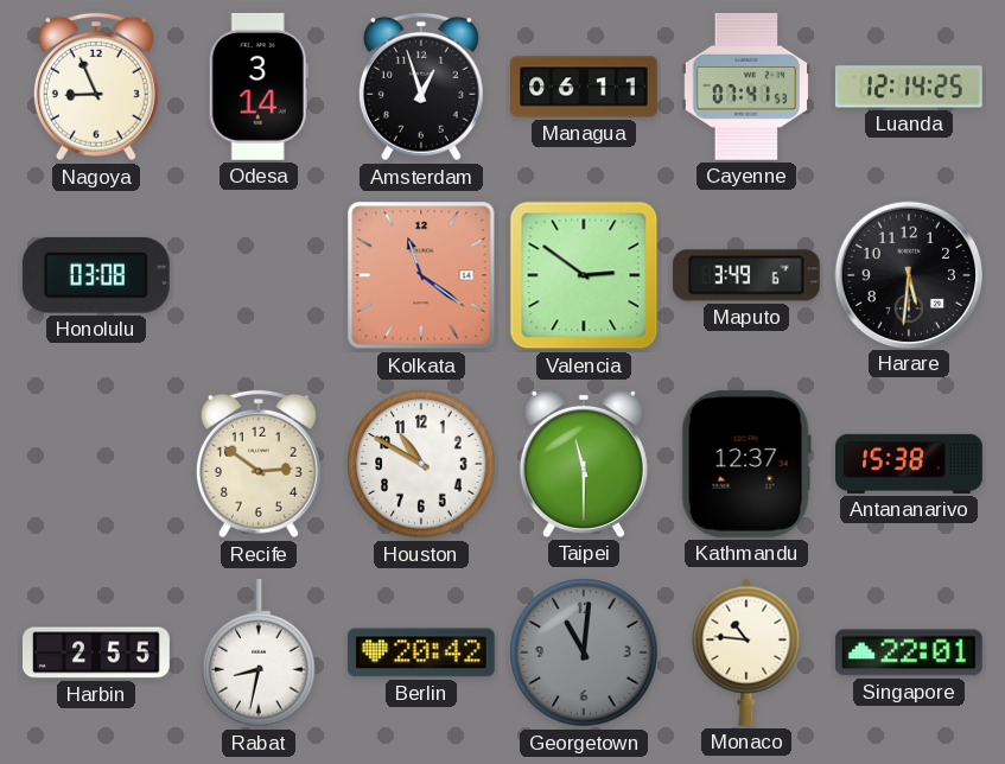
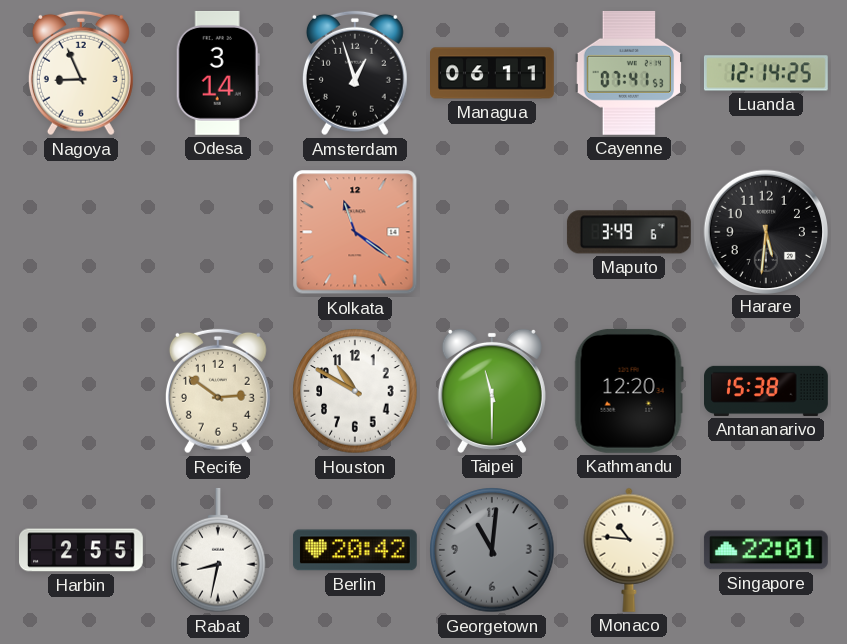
Honolulu: 03:08 -> none
Valencia: 2:51 -> none
Kathmandu: 12:37 -> 12:20
